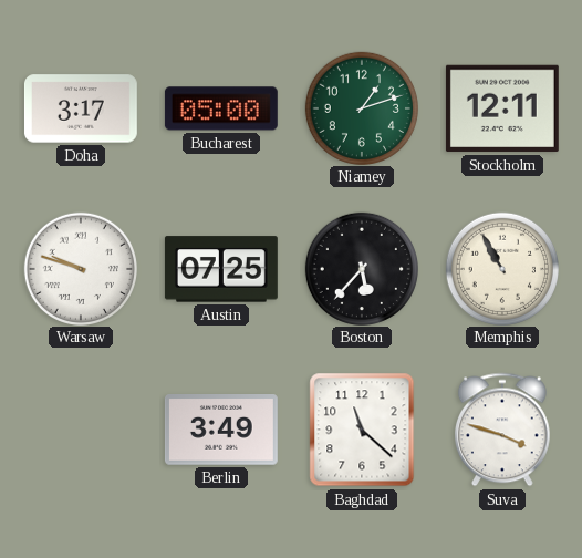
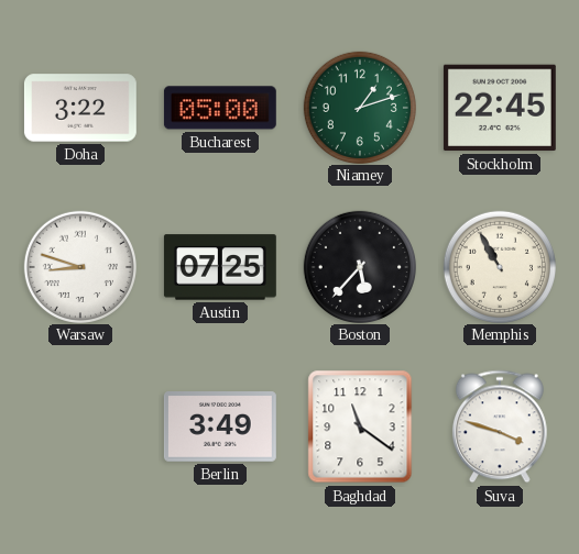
Doha: 3:17 -> 3:22
Stockholm: 12:11 -> 22:45
Warsaw: 9:48 -> 8:48
Baghdad: 11:22 -> 11:21
